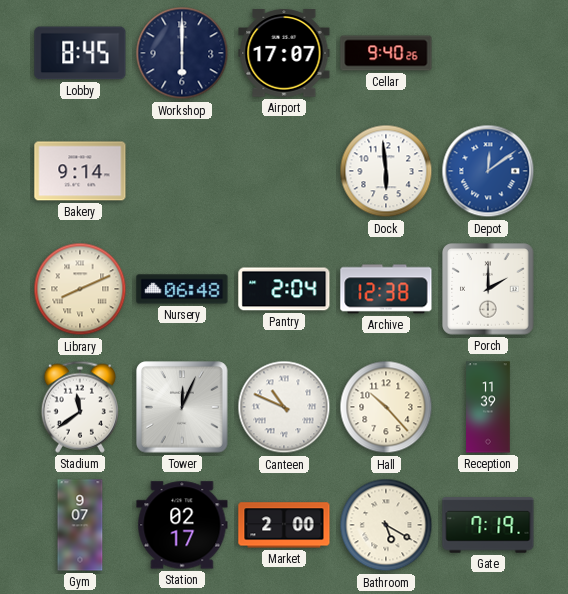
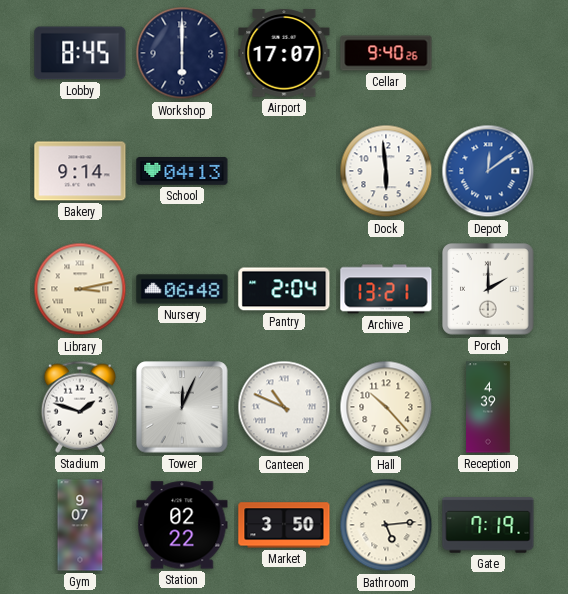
School: none -> 04:13
Library: 8:11 -> 3:13
Archive: 12:38 -> 13:21
Stadium: 11:39 -> 1:48
Reception: 11:39 -> 4:39
Station: 02:17 -> 02:22
Market: 2:00 -> 3:50
Bathroom: 5:20 -> 5:14
